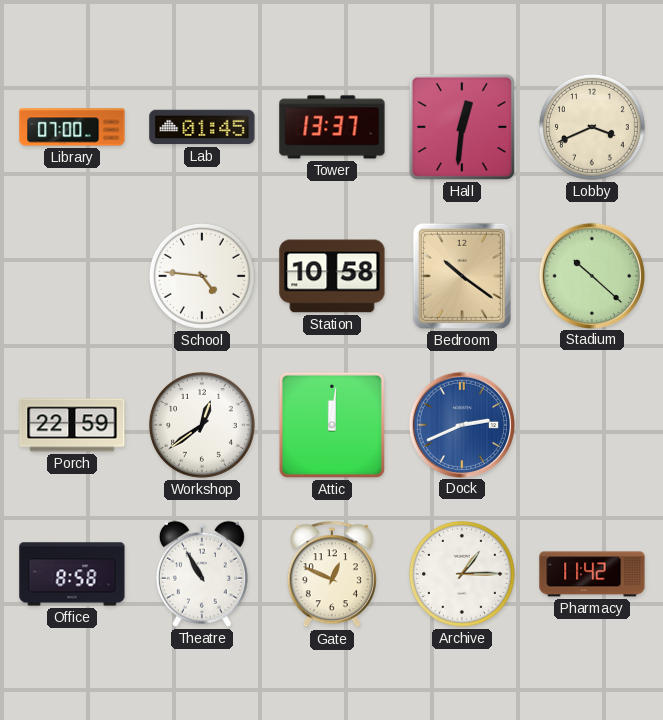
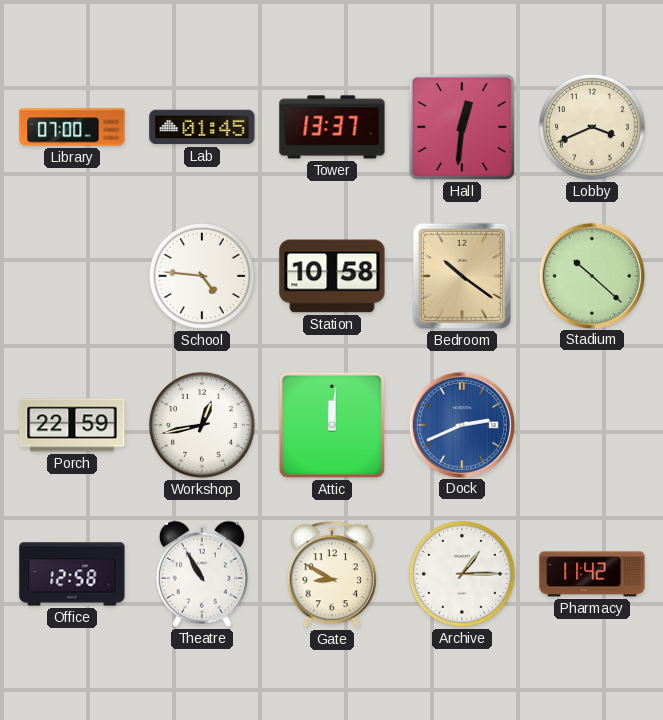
Workshop: 12:39 -> 12:43
Office: 8:58 -> 12:58
Gate: 12:49 -> 8:50
